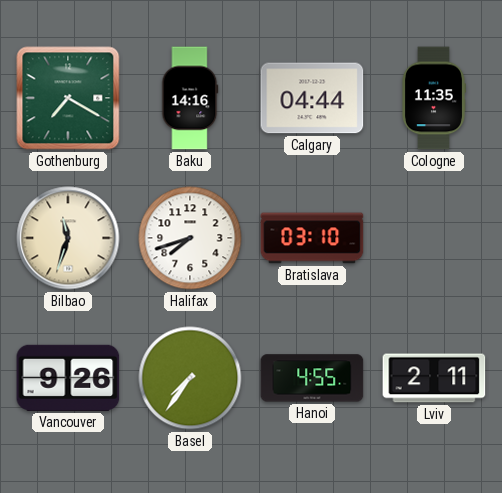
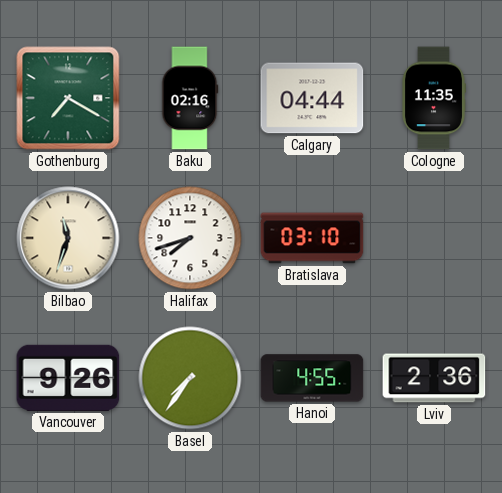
Baku: 14:16 -> 02:16
Lviv: 2:11 -> 2:36
